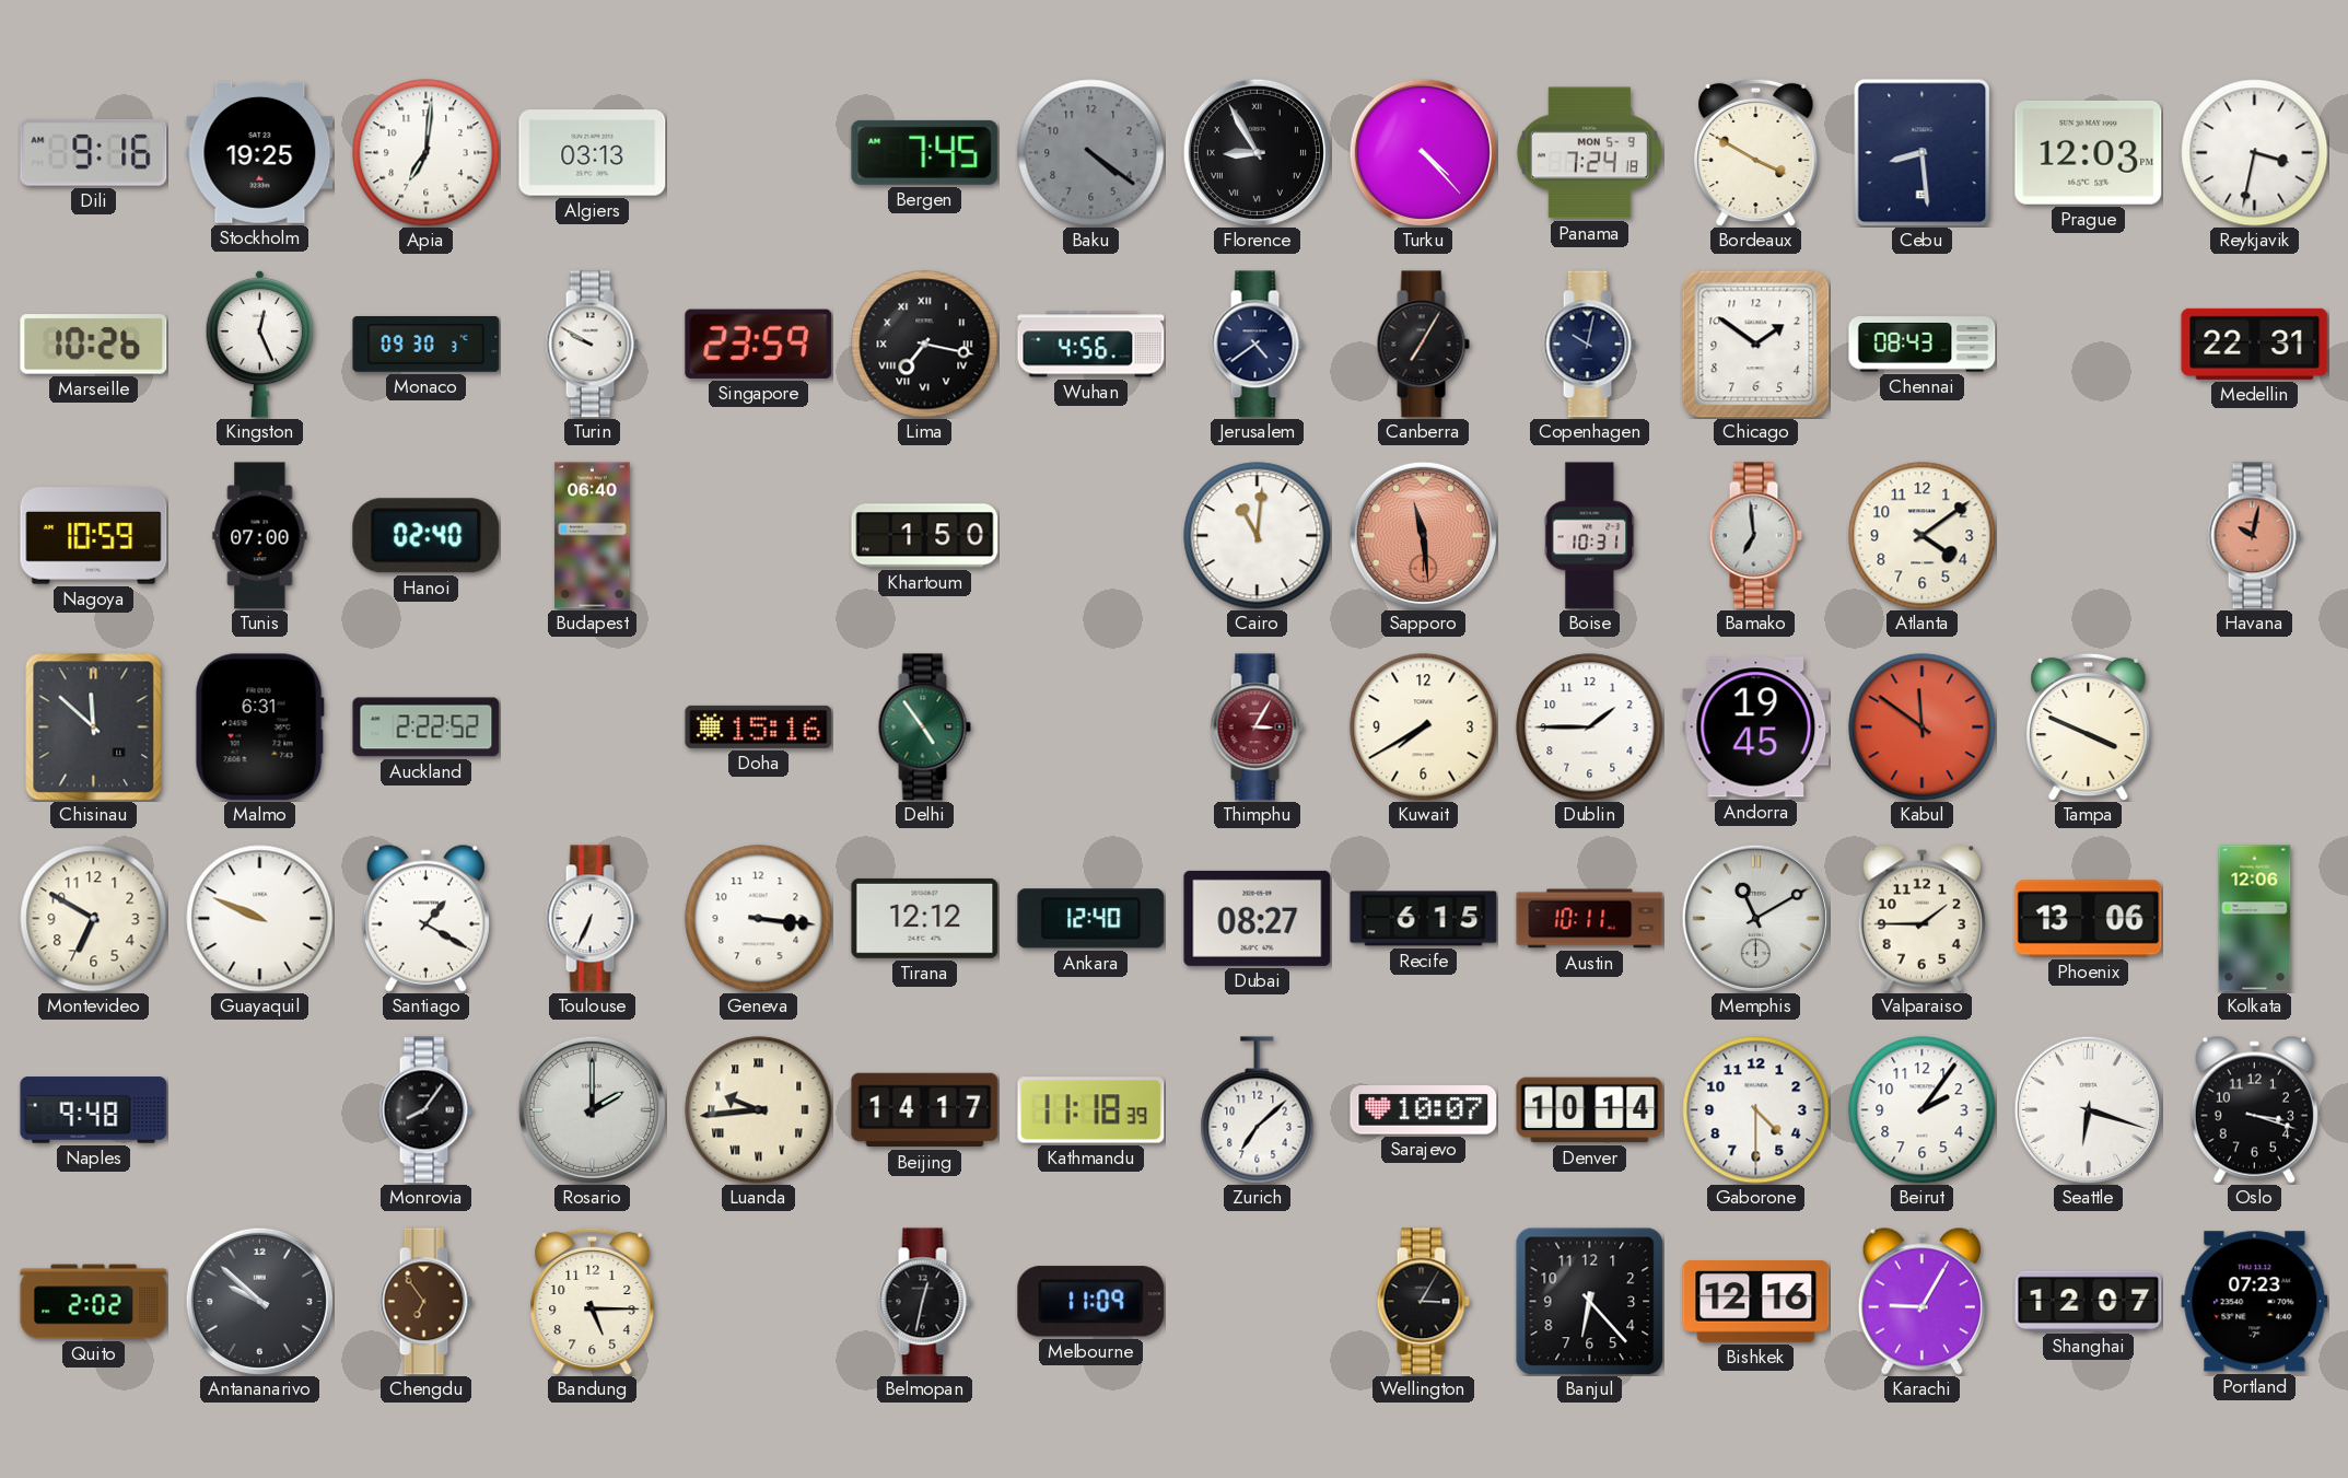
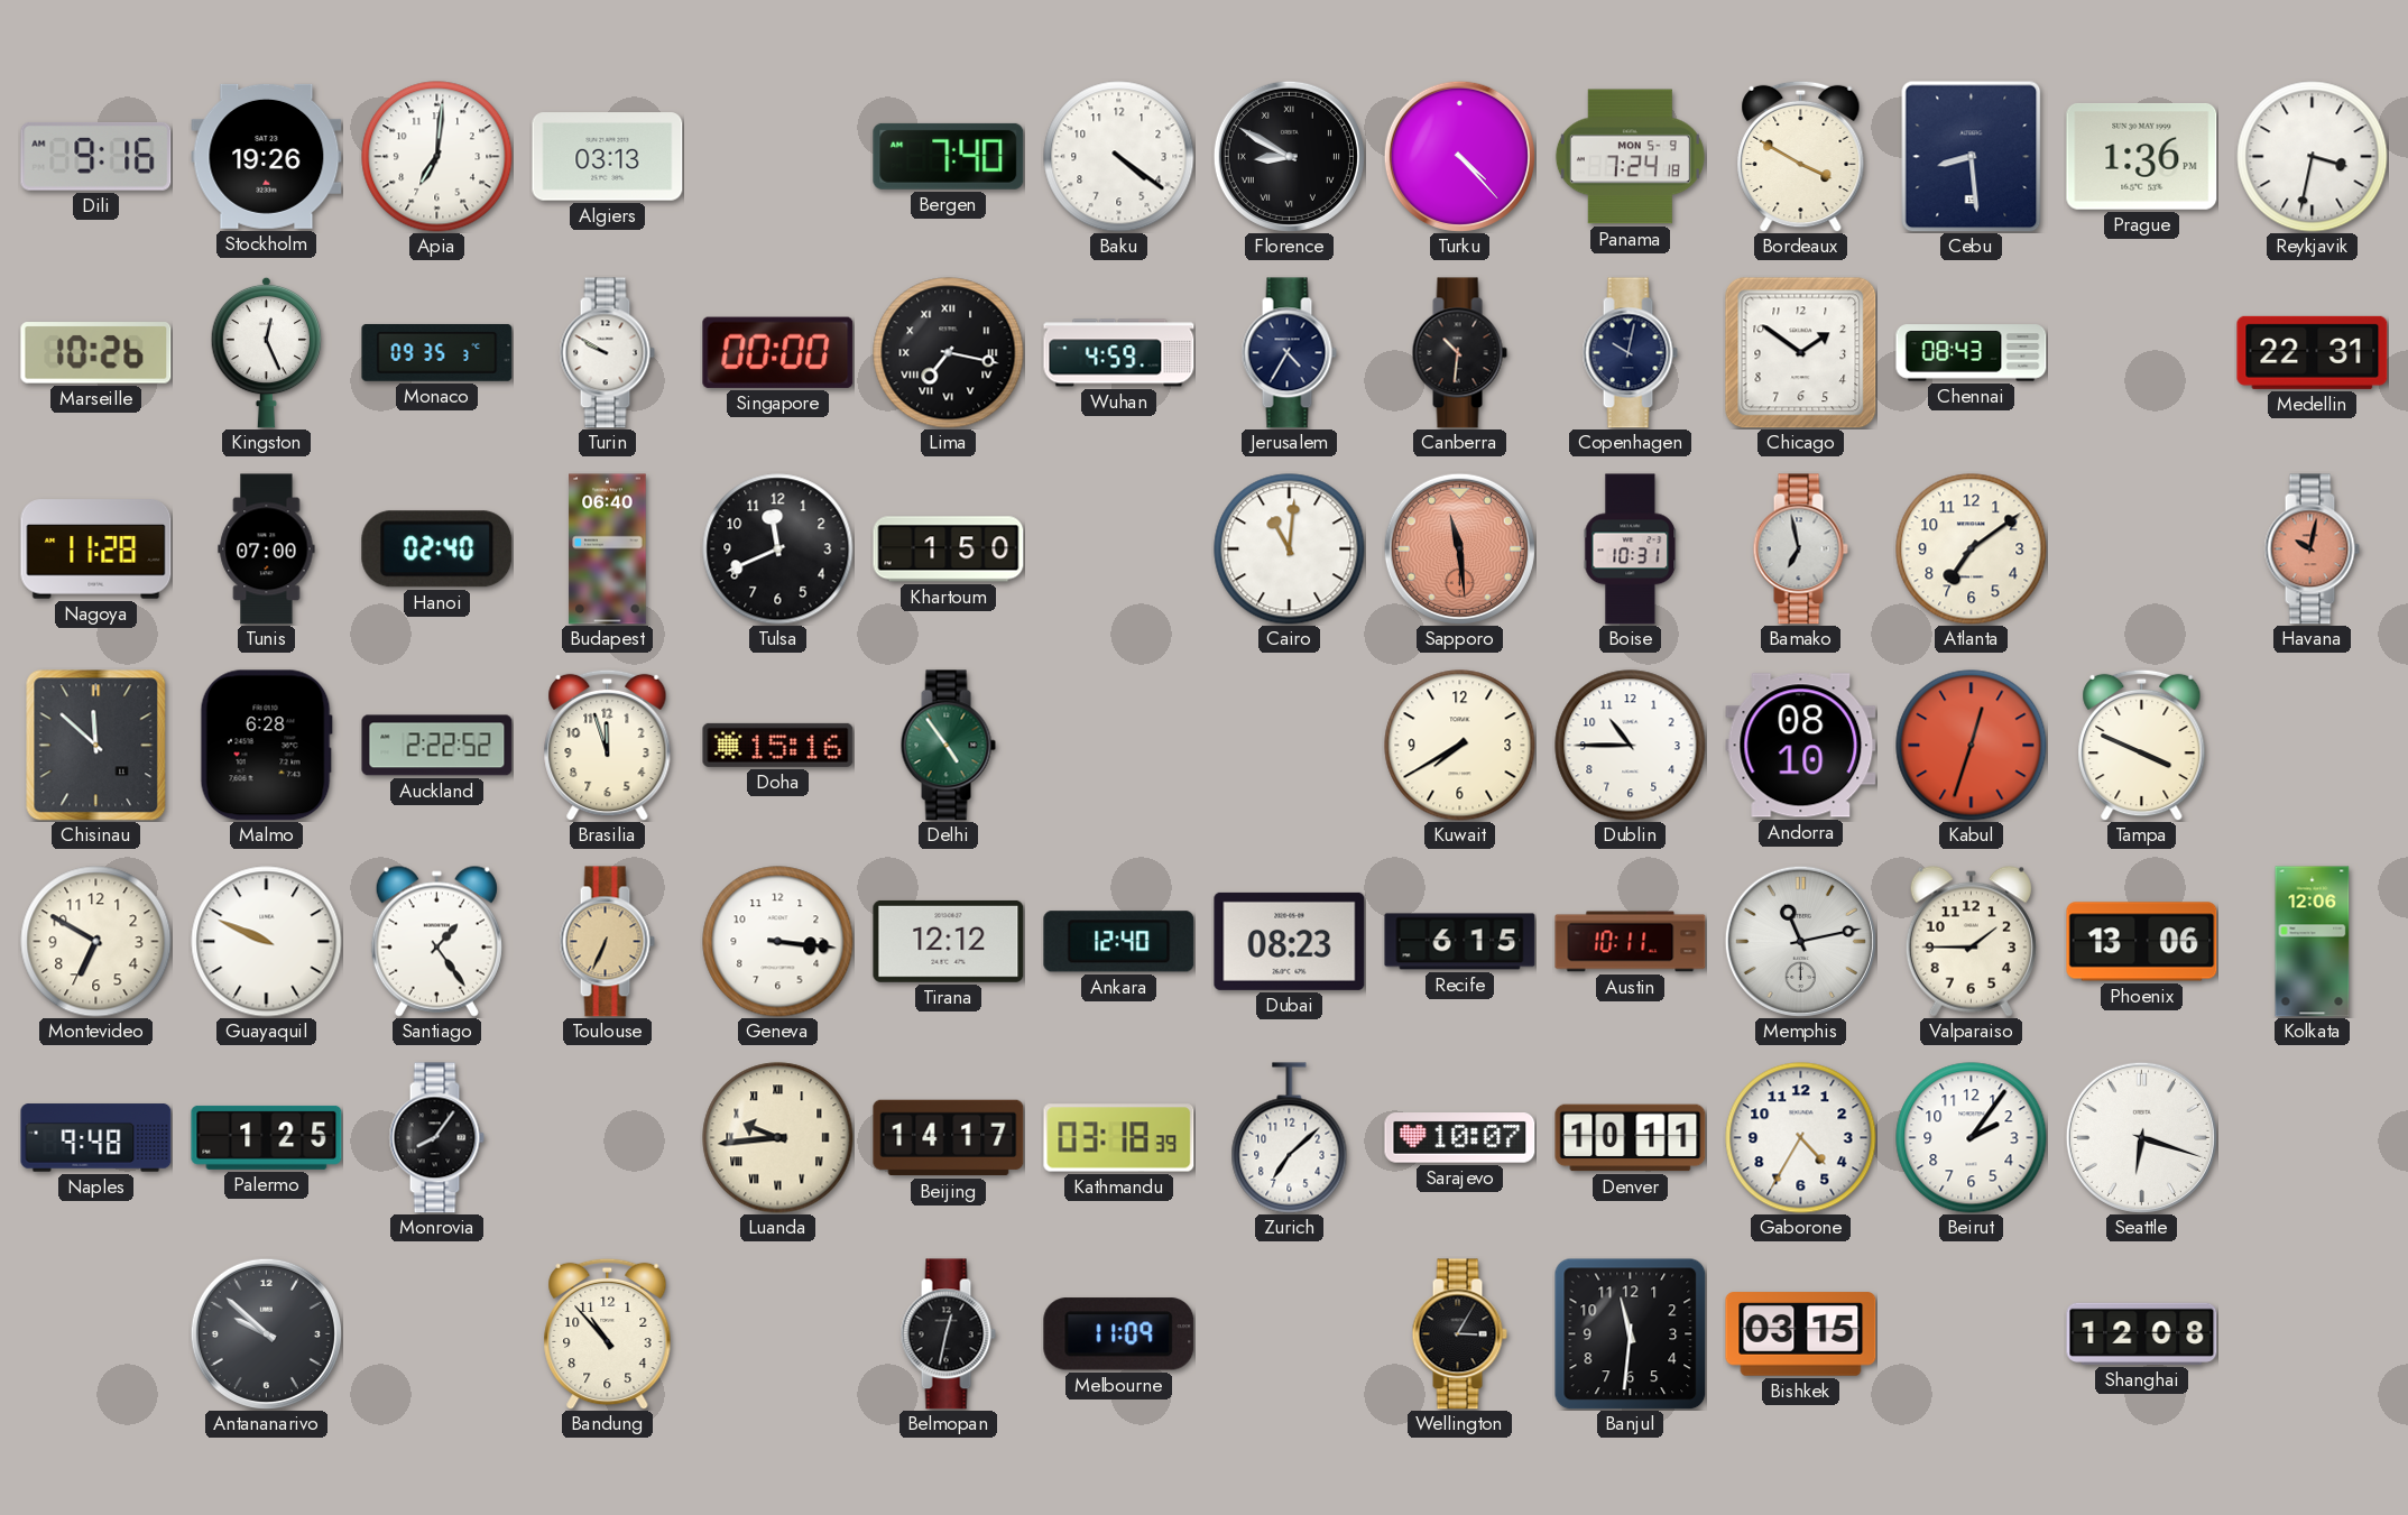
Stockholm: 19:25 -> 19:26
Bergen: 7:45 -> 7:40
Baku dial: grey -> white
Florence: 8:55 -> 8:50
Prague: 12:03 -> 1:36
Monaco: 09:30 -> 09:35
Singapore: 23:59 -> 00:00
Wuhan: 4:56 -> 4:59
Jerusalem: 4:39 -> 4:35
Canberra: 7:05 -> 10:31
Nagoya: 10:59 -> 11:28
Tulsa: none -> 11:41
Bamako: 6:59 -> 6:58
Atlanta: 4:09 -> 7:09
Malmo: 6:31 -> 6:28
Brasilia: none -> 11:57
Thimphu: 3:05 -> none
Dublin: 1:45 -> 10:45
Andorra: 19:45 -> 08:10
Kabul: 11:51 -> 12:33
Santiago: 1:20 -> 1:24
Toulouse dial: white -> champagne
Dubai: 08:27 -> 08:23
Memphis: 11:10 -> 11:13
Palermo: none -> 1:25
Rosario: 2:00 -> none
Kathmandu: 11:18 -> 03:18
Denver: 10:14 -> 10:11
Gaborone: 4:30 -> 4:35
Oslo: 3:18 -> none
Quito: 2:02 -> none
Chengdu: 6:54 -> none
Bandung: 5:15 -> 10:53
Banjul: 6:23 -> 11:31
Bishkek: 12:16 -> 03:15
Karachi: 9:05 -> none
Shanghai: 12:07 -> 12:08
Portland: 07:23 -> none
